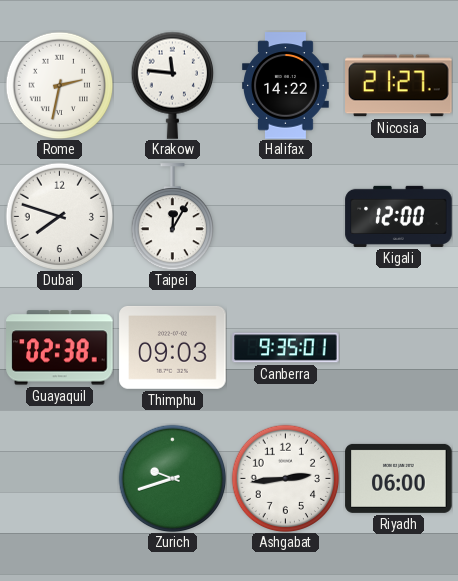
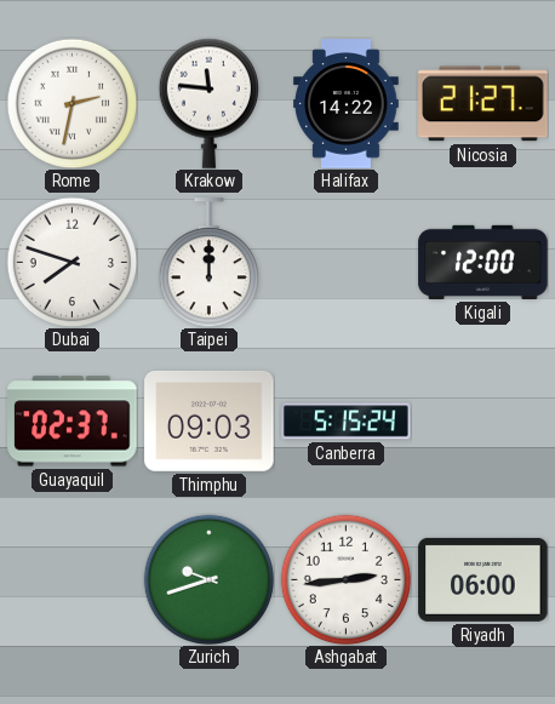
Taipei: 12:05 -> 12:00
Guayaquil: 02:38 -> 02:37
Canberra: 9:35 -> 5:15
